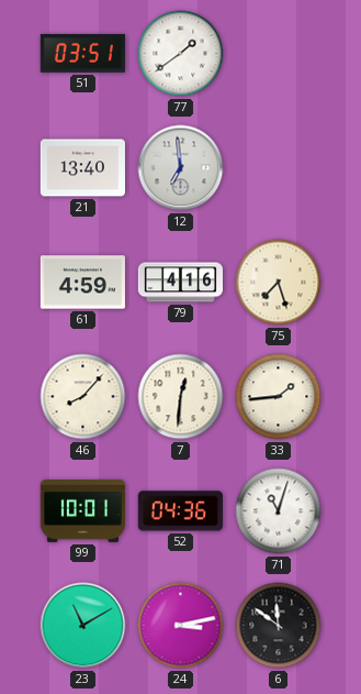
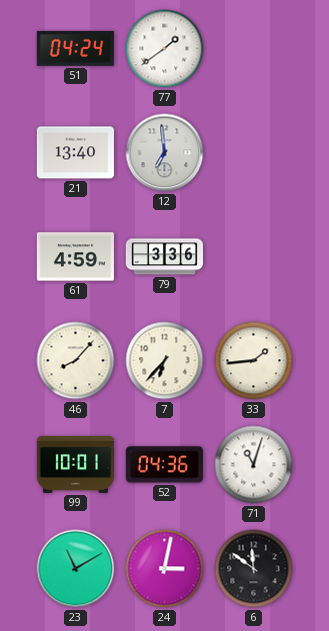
51: 03:51 -> 04:24
79: 4:16 -> 3:36
75: 7:27 -> none
7: 12:31 -> 6:37
24: 3:13 -> 3:02
